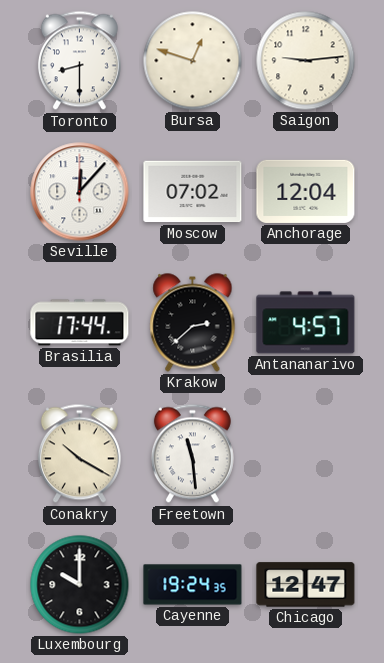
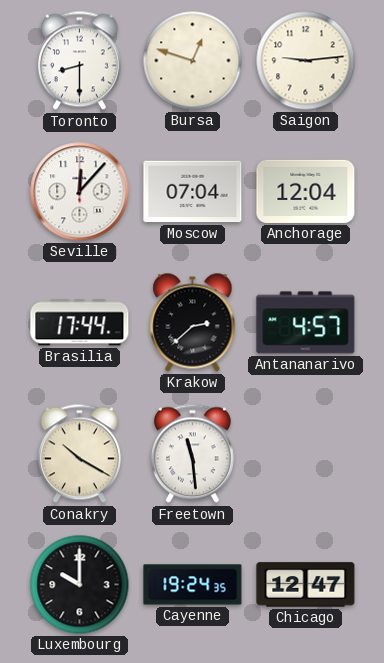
Moscow: 07:02 -> 07:04
